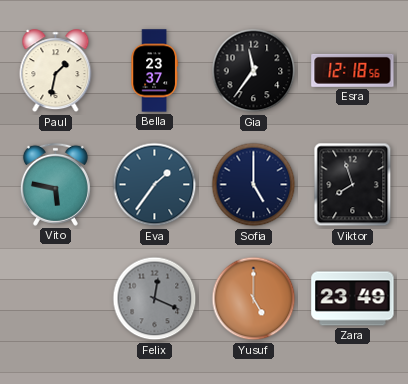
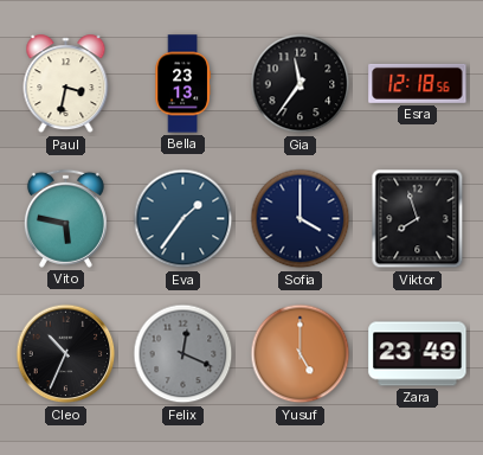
Paul: 1:32 -> 3:32
Bella: 23:37 -> 23:13
Sofia: 5:00 -> 4:00
Cleo: none -> 10:34
